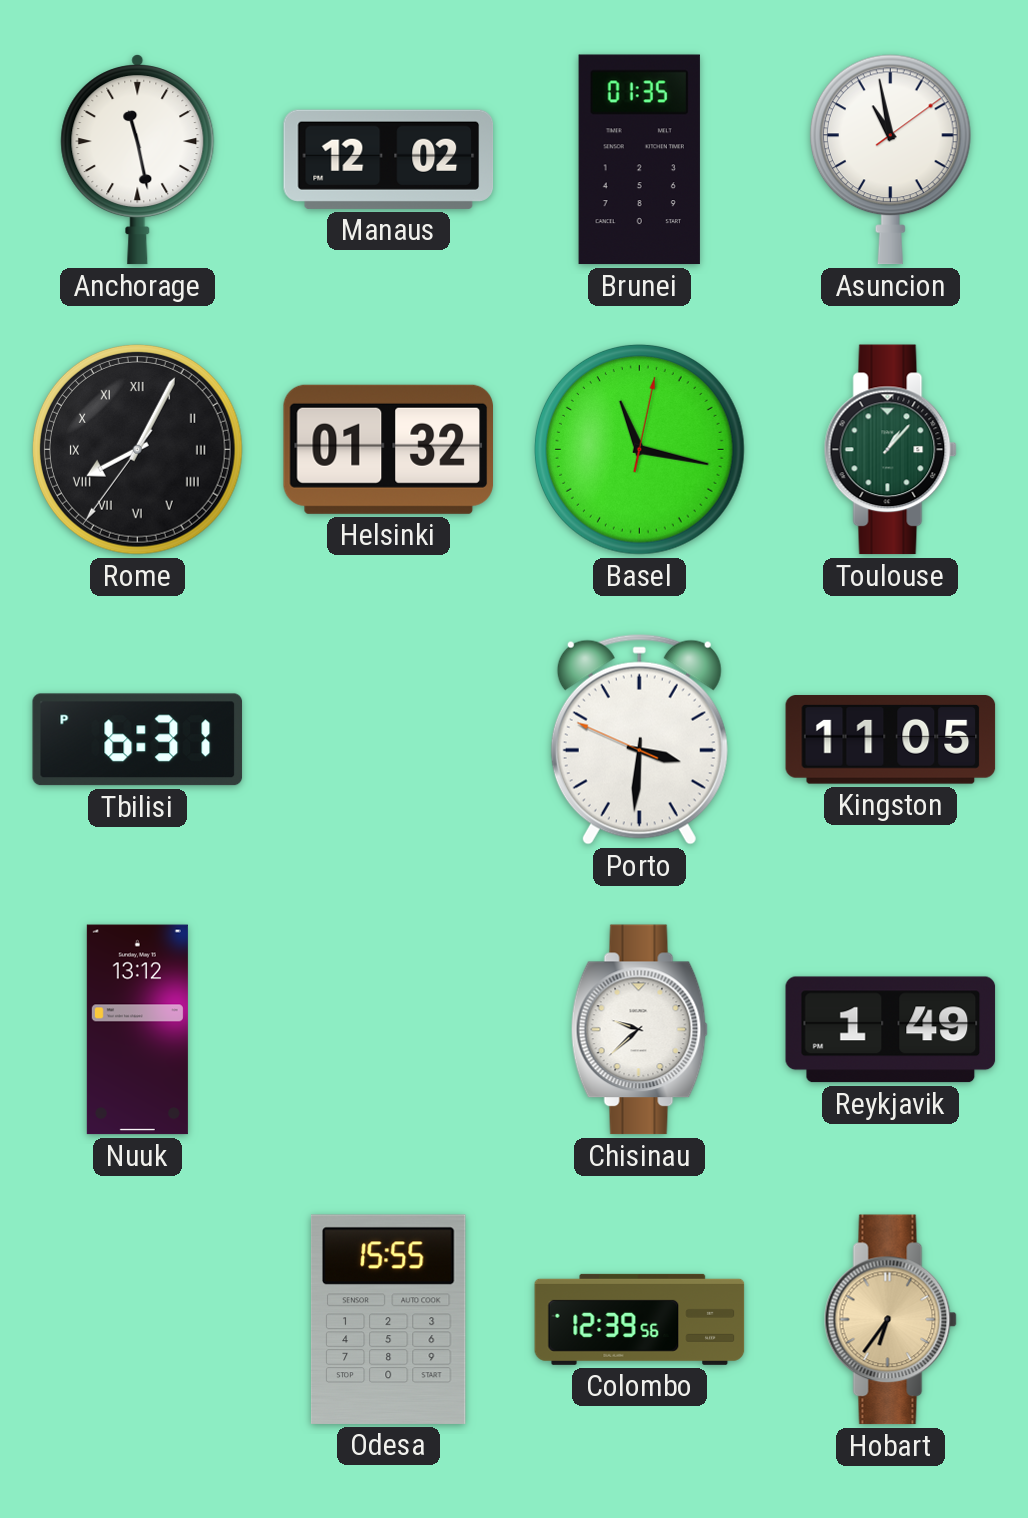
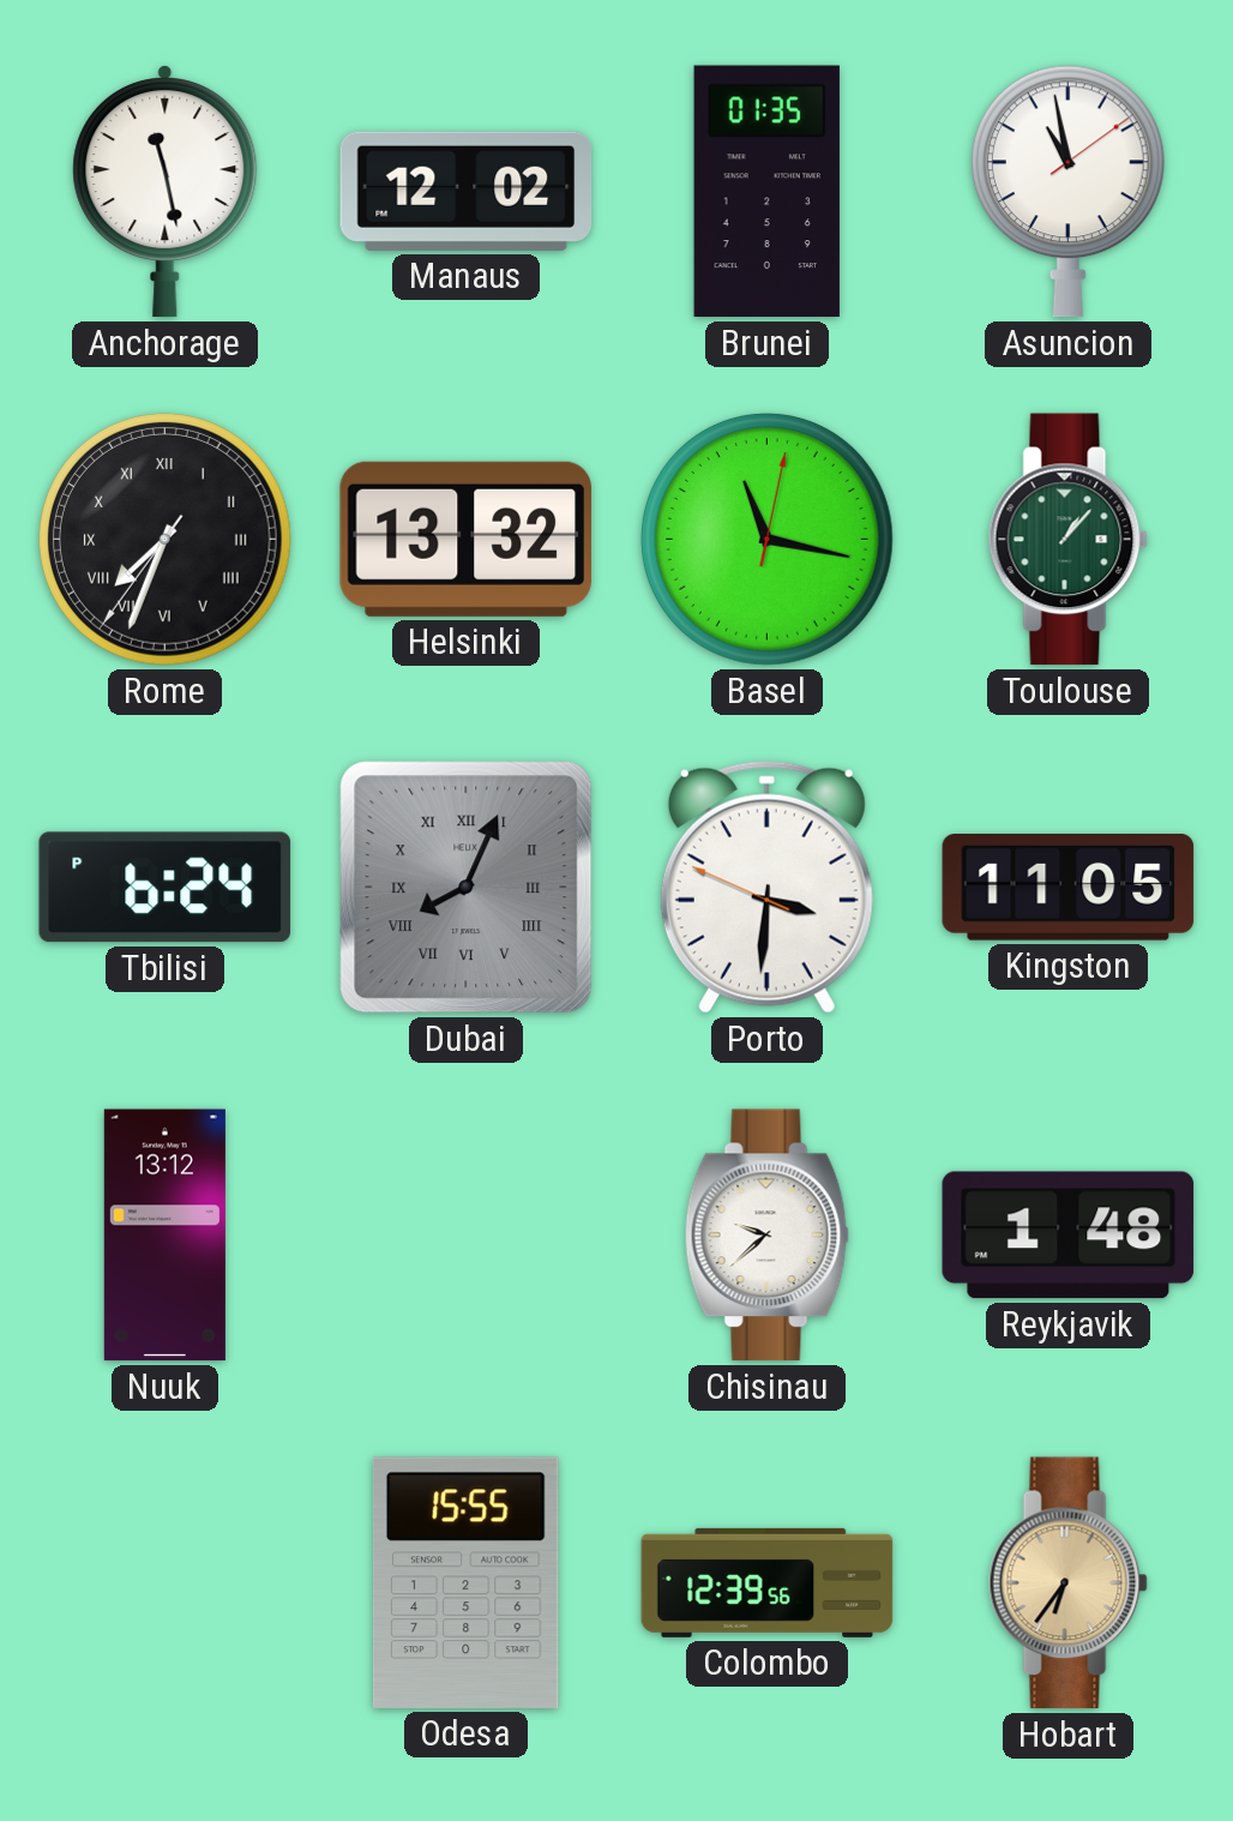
Rome: 8:04 -> 7:33
Helsinki: 01:32 -> 13:32
Tbilisi: 6:31 -> 6:24
Dubai: none -> 8:04
Reykjavik: 1:49 -> 1:48
